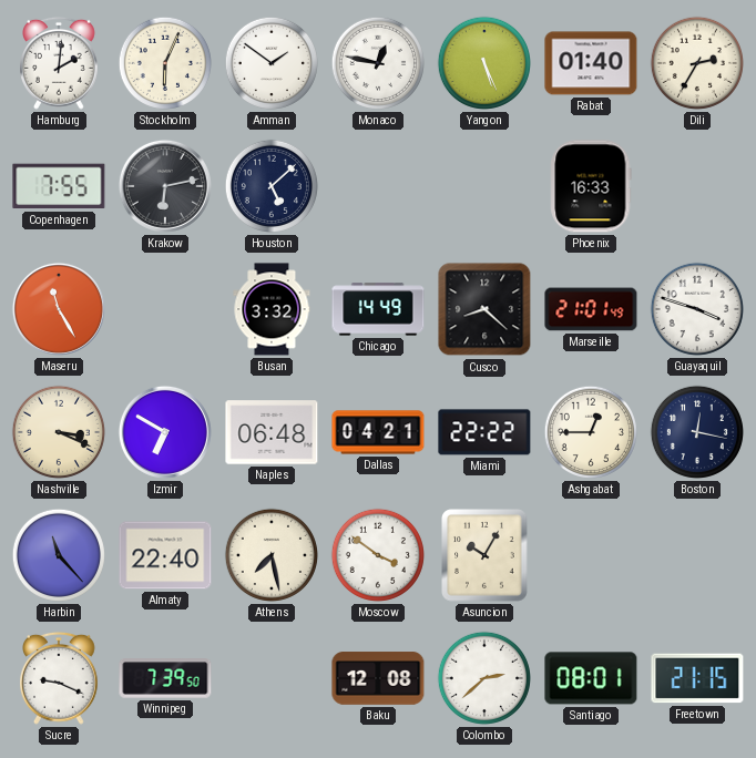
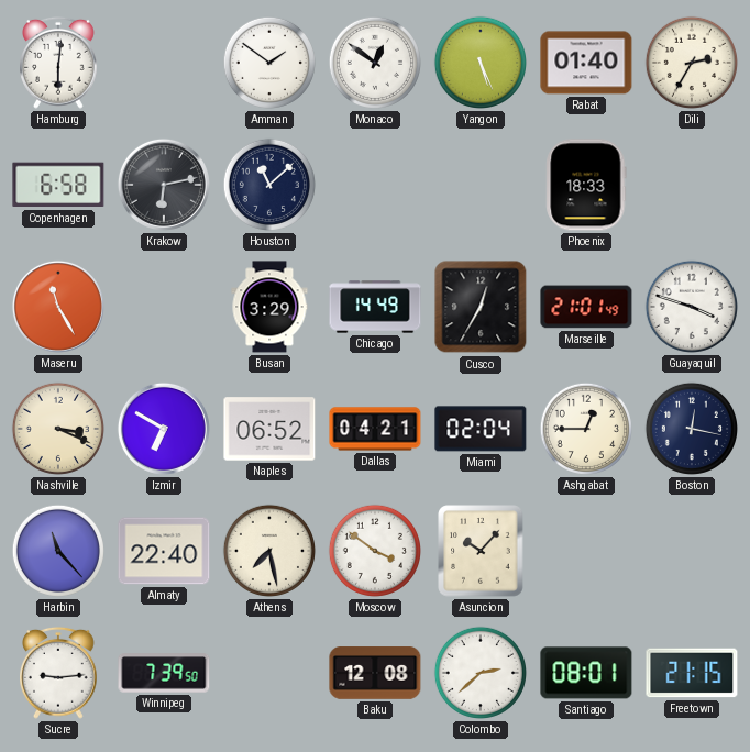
Hamburg: 2:01 -> 6:01
Stockholm: 6:04 -> none
Monaco: 12:47 -> 12:51
Copenhagen: 7:55 -> 6:58
Houston: 5:08 -> 11:08
Phoenix: 16:33 -> 18:33
Busan: 3:32 -> 3:29
Cusco: 8:22 -> 12:35
Naples: 06:48 -> 06:52
Miami: 22:22 -> 02:04
Asuncion: 10:05 -> 10:07
Sucre: 9:19 -> 9:14
